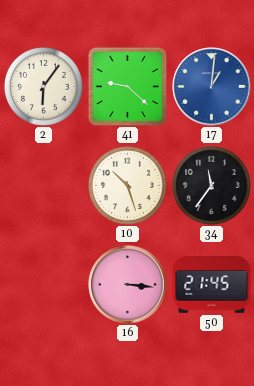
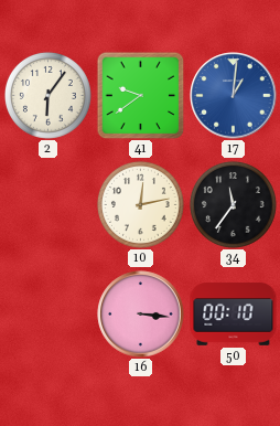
41: 9:22 -> 9:39
10: 10:27 -> 12:13
50: 21:45 -> 00:10
